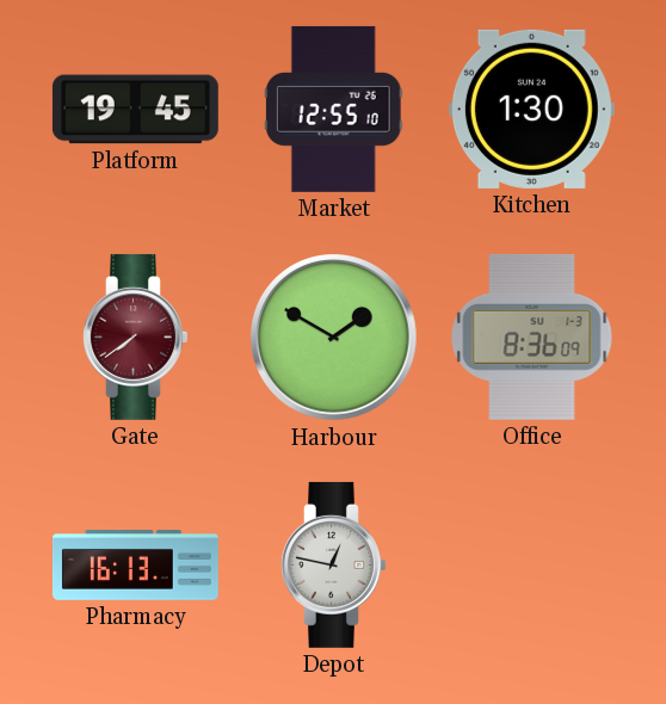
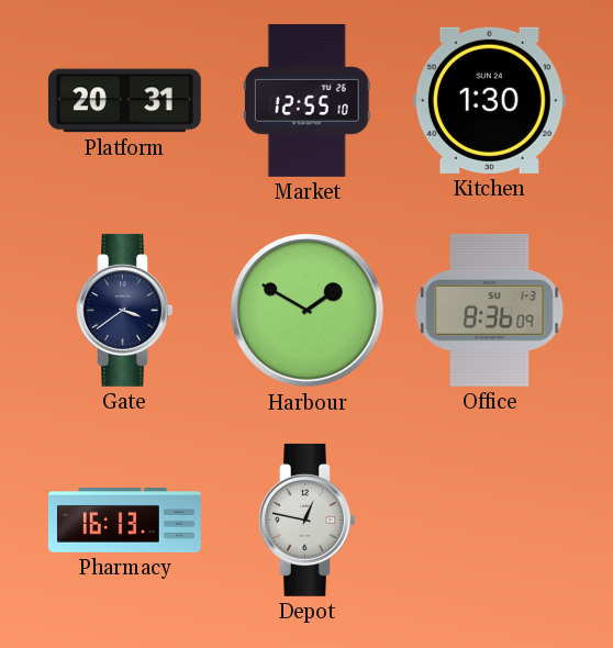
Platform: 19:45 -> 20:31
Gate: 7:39 -> 3:39
Gate dial: burgundy -> navy
